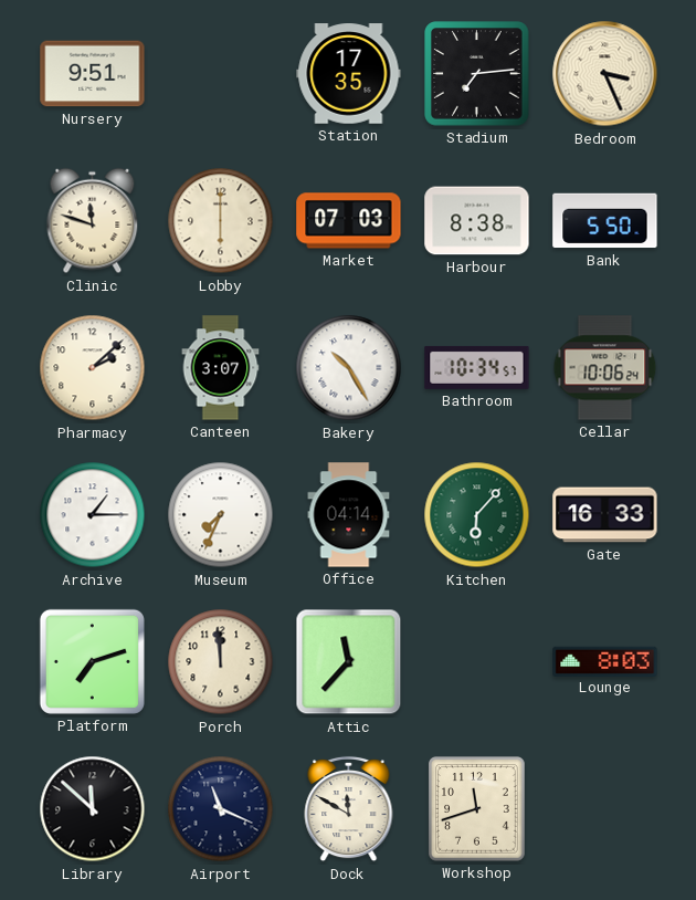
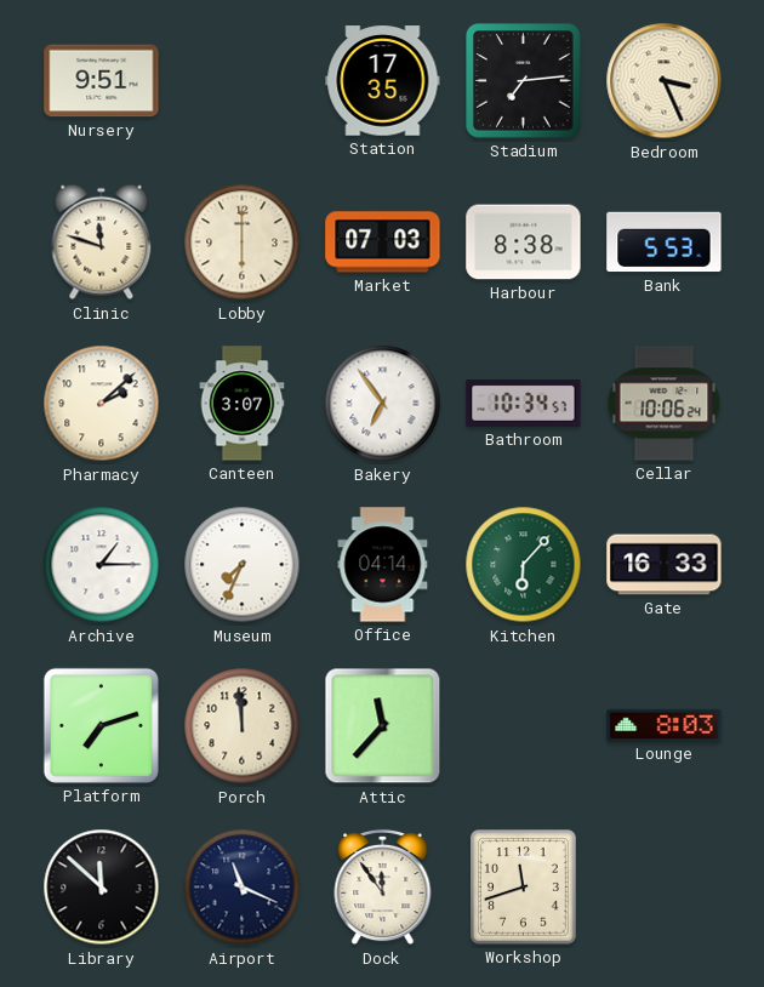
Bank: 5:50 -> 5:53
Bakery: 10:25 -> 6:54
Dock: 11:50 -> 11:54
